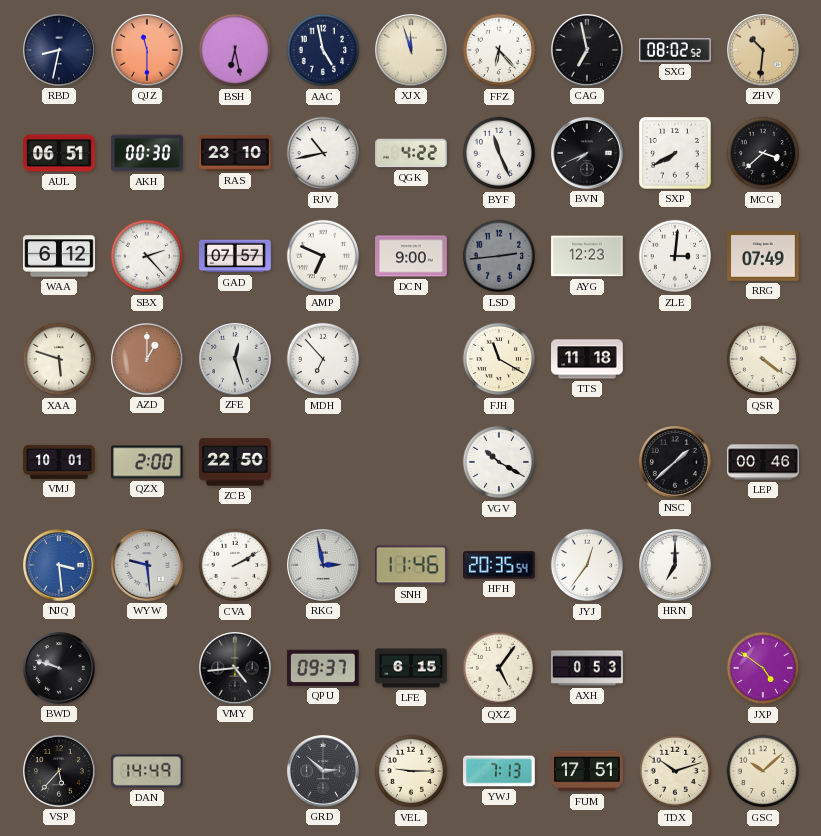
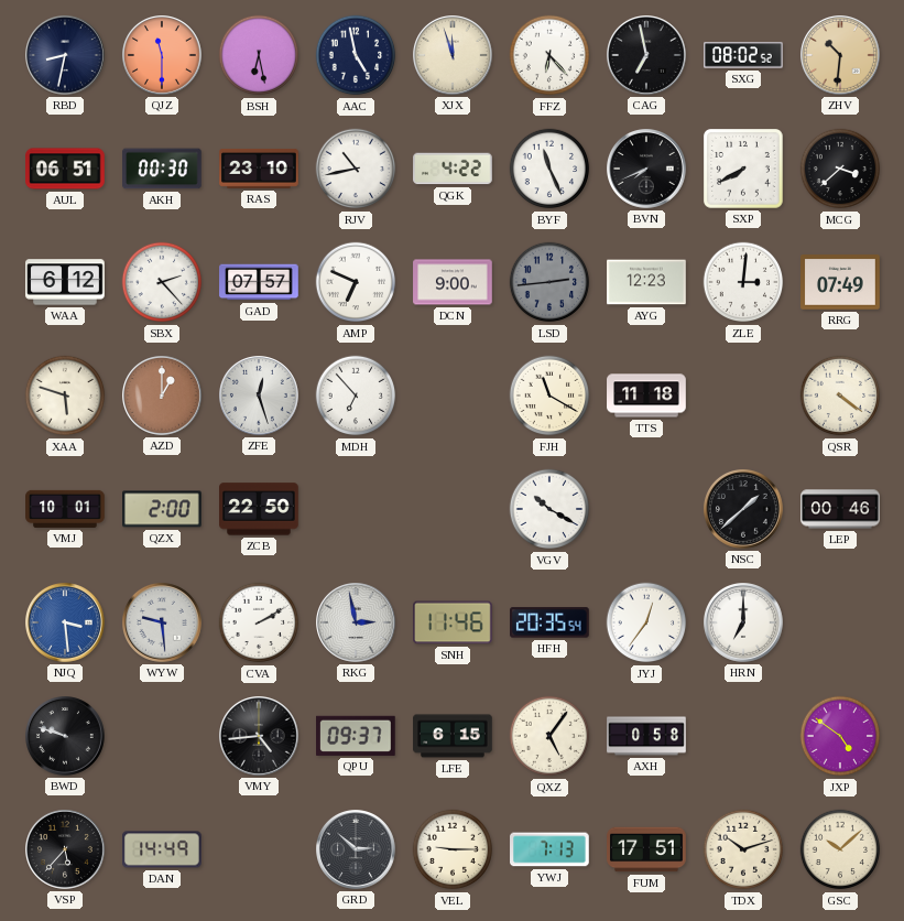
AXH: 0:53 -> 0:58
